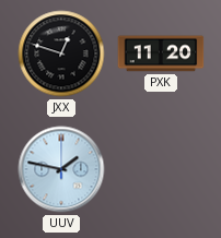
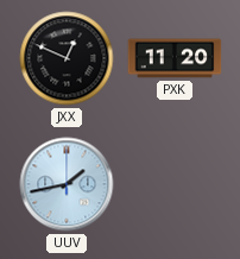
JXX: 12:48 -> 12:49
UUV: 1:47 -> 1:43
